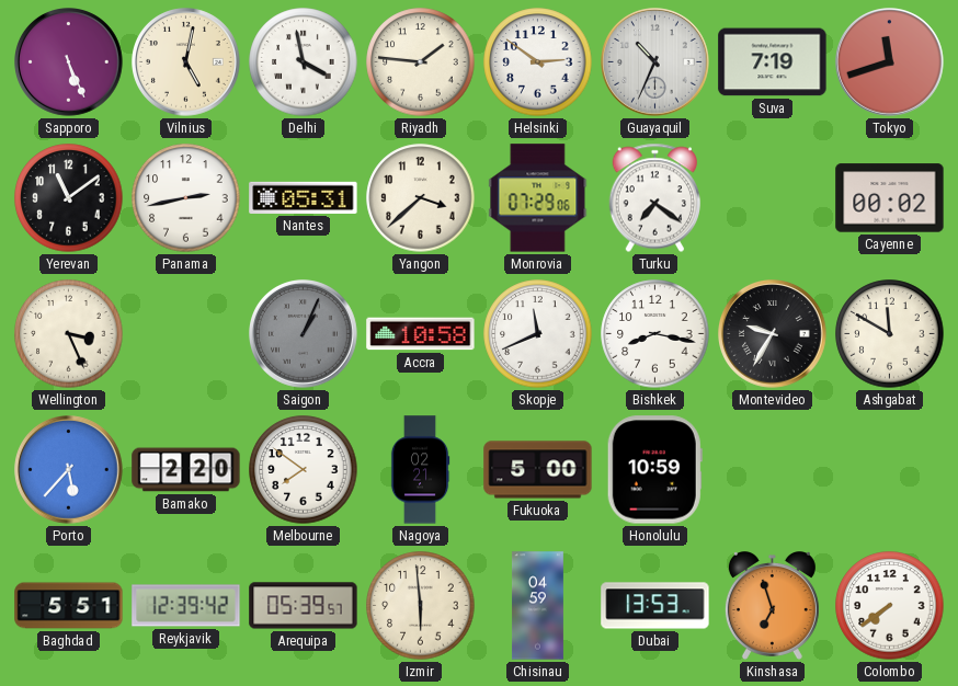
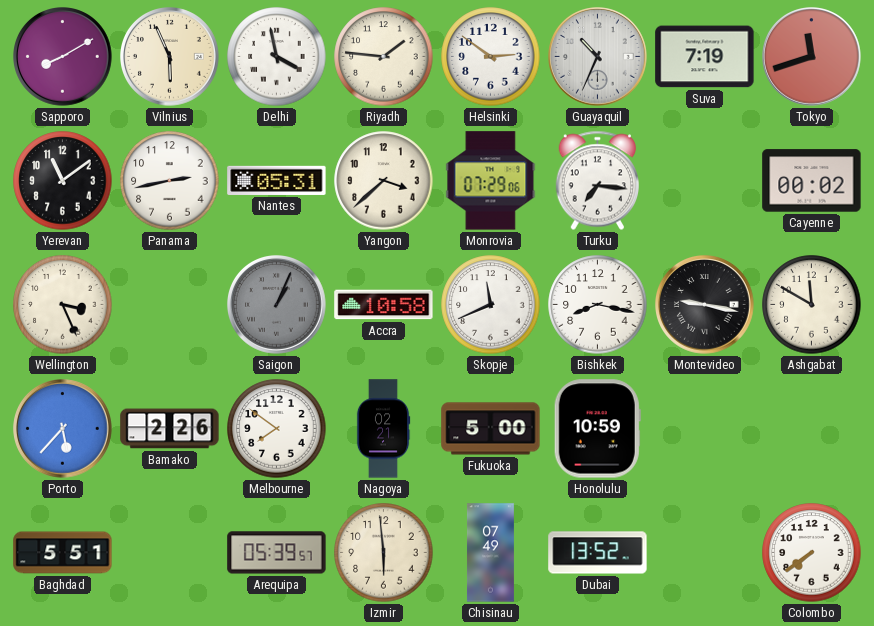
Sapporo: 5:26 -> 8:10
Vilnius: 5:02 -> 5:56
Turku: 7:21 -> 7:16
Montevideo: 9:35 -> 9:17
Bamako: 2:20 -> 2:26
Reykjavik: 12:39 -> none
Chisinau: 04:59 -> 07:49
Dubai: 13:53 -> 13:52
Kinshasa: 6:57 -> none
